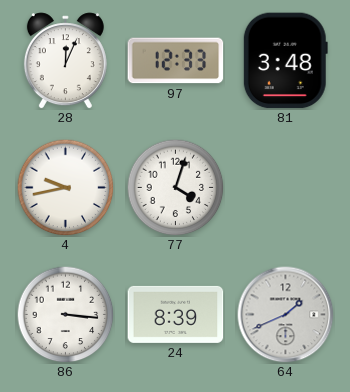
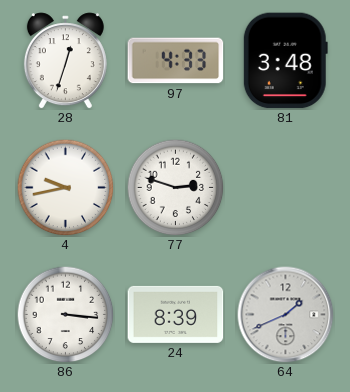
28: 12:04 -> 12:33
97: 12:33 -> 4:33
77: 4:03 -> 2:48
